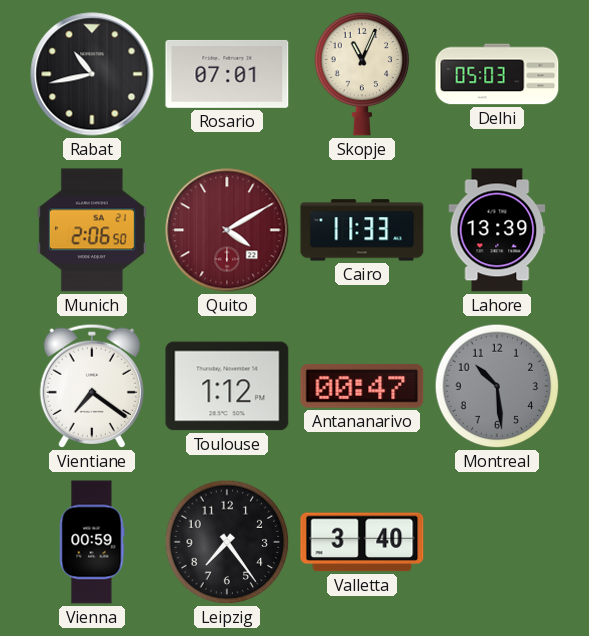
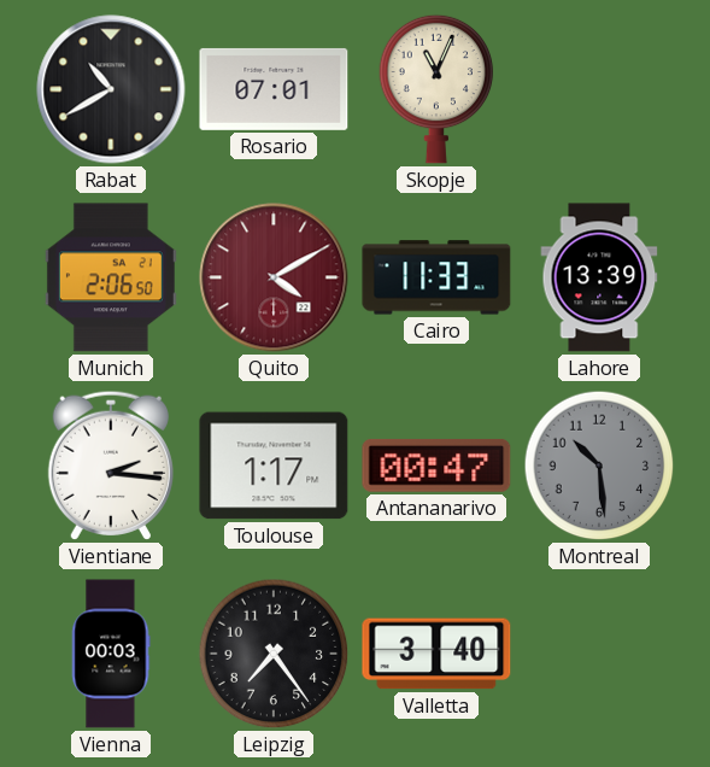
Rabat: 10:43 -> 10:40
Delhi: 05:03 -> none
Vientiane: 7:21 -> 2:16
Toulouse: 1:12 -> 1:17
Vienna: 00:59 -> 00:03
